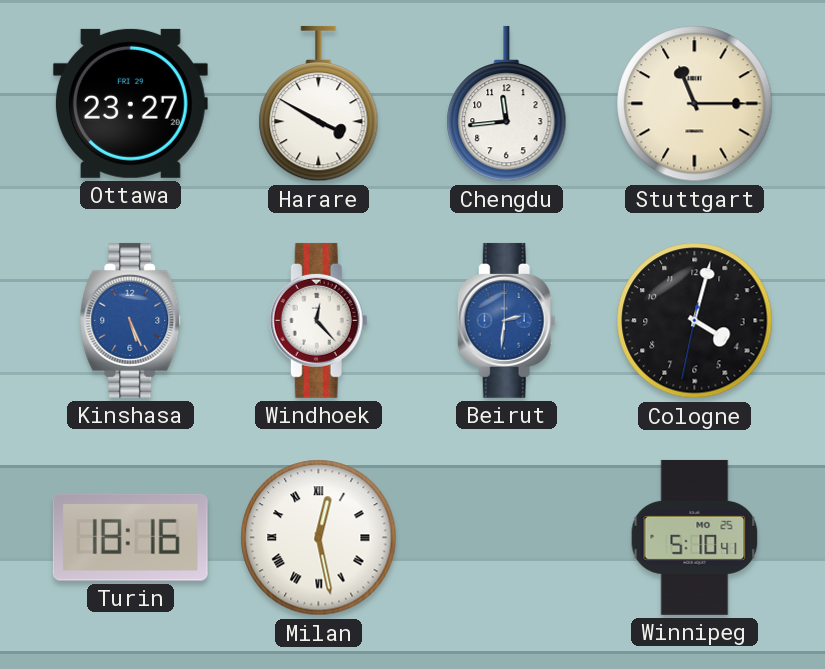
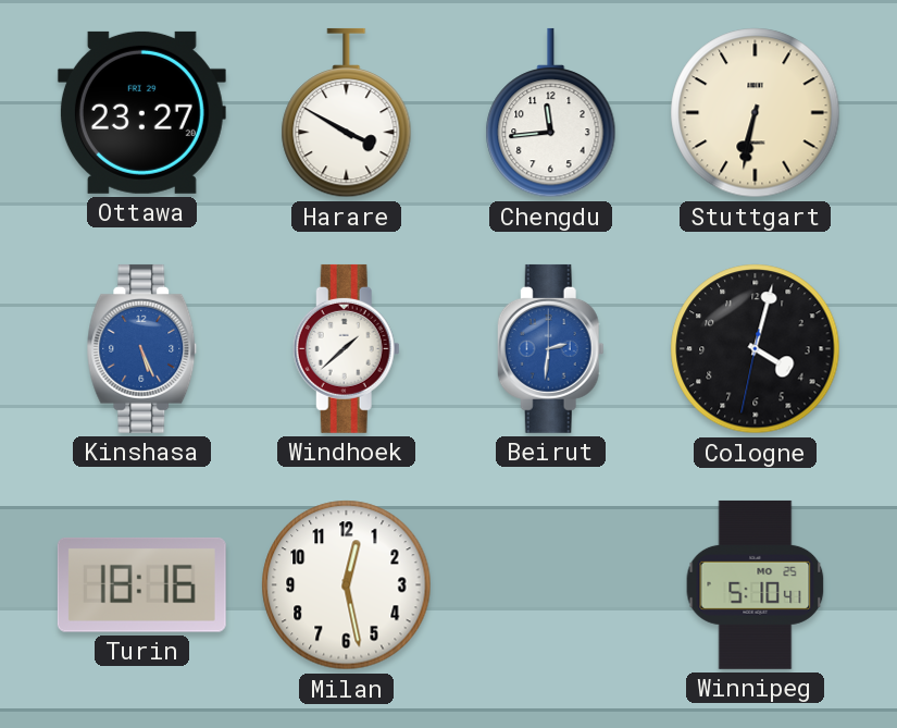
Stuttgart: 11:15 -> 6:32
Windhoek: 12:23 -> 1:38
Milan numerals: Roman -> Arabic
